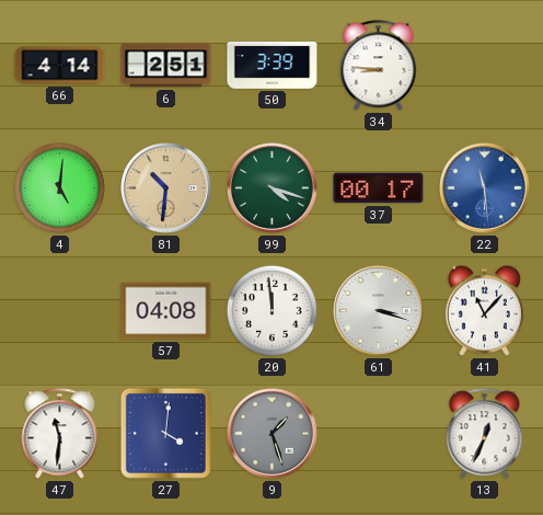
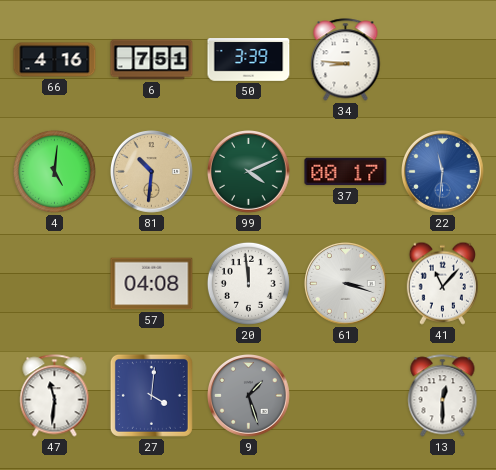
66: 4:14 -> 4:16
6: 2:51 -> 7:51
99: 4:18 -> 4:11
22: 11:29 -> 11:31
13: 12:34 -> 12:30
